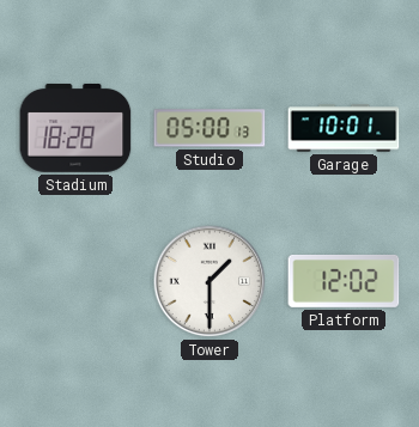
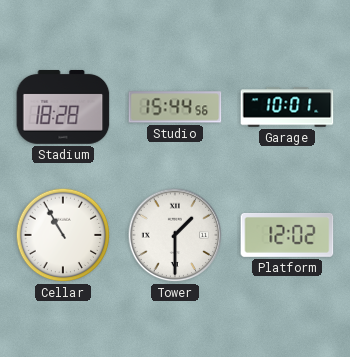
Studio: 05:00 -> 15:44
Cellar: none -> 10:55
